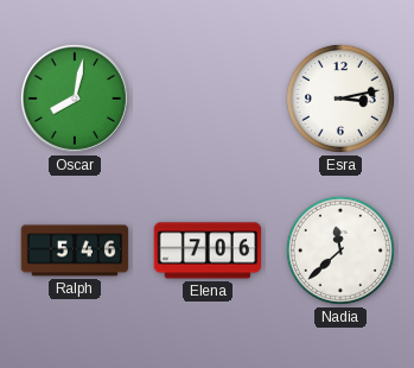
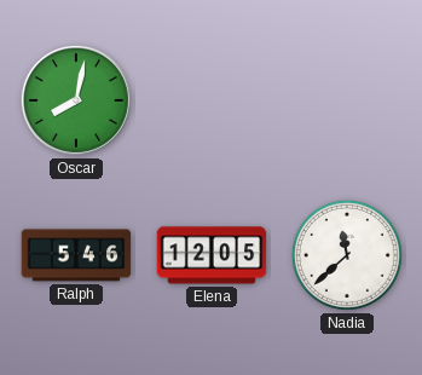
Esra: 3:13 -> none
Elena: 7:06 -> 12:05
